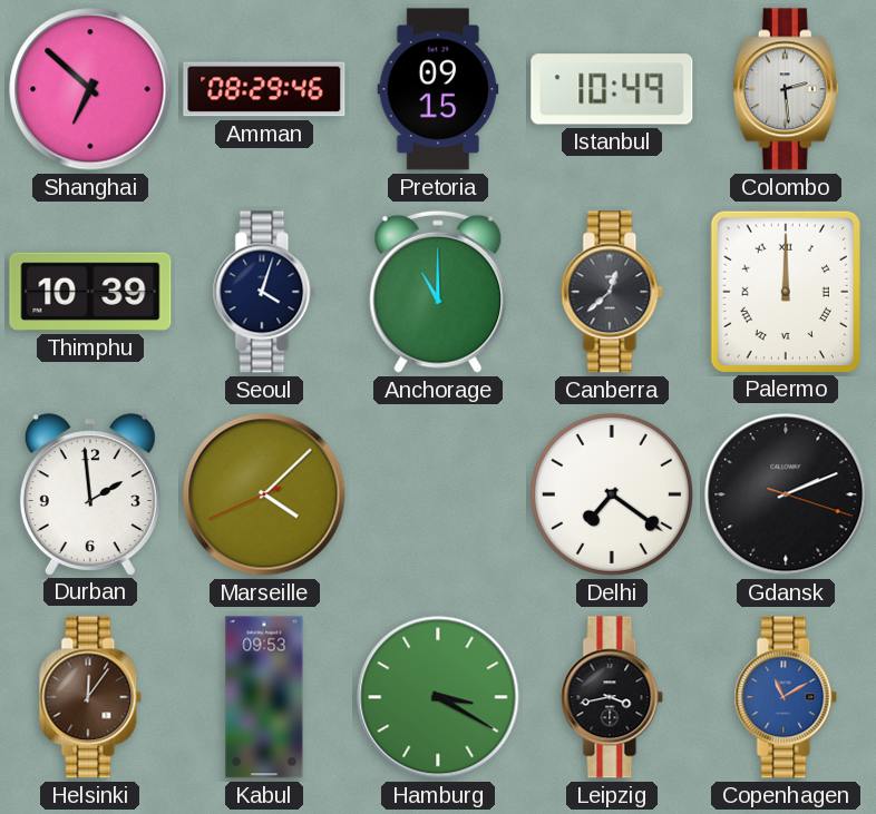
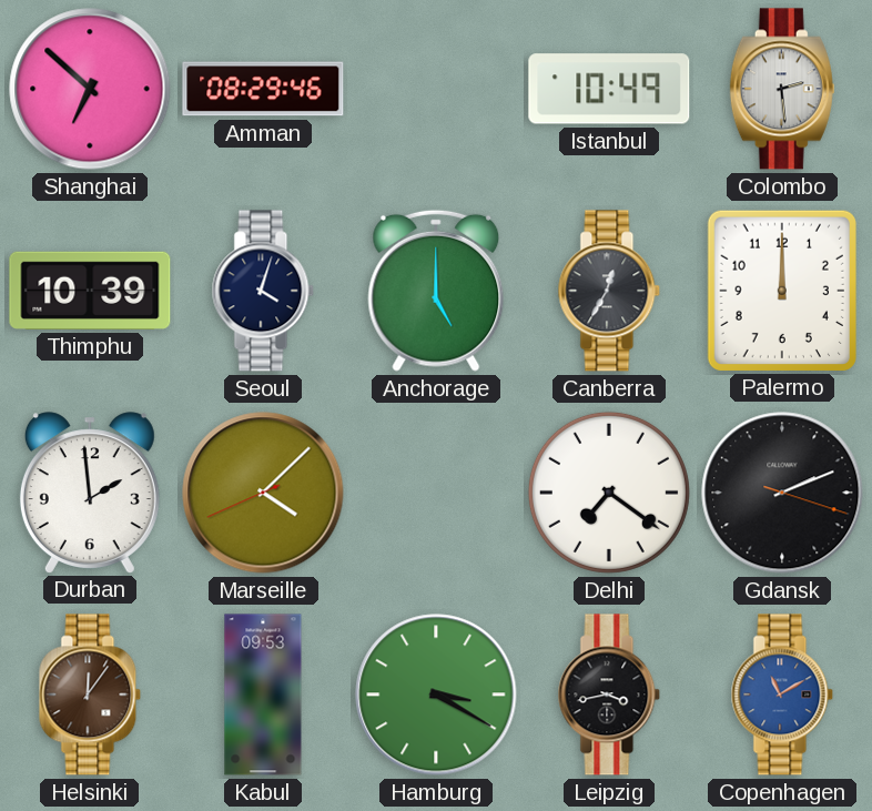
Pretoria: 09:15 -> none
Anchorage: 11:00 -> 5:00
Canberra: 12:38 -> 12:35
Palermo numerals: Roman -> Arabic
